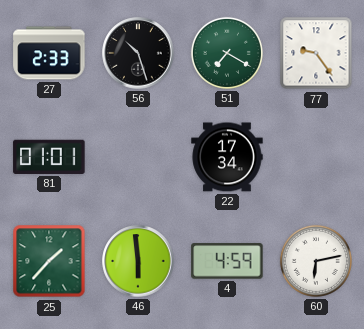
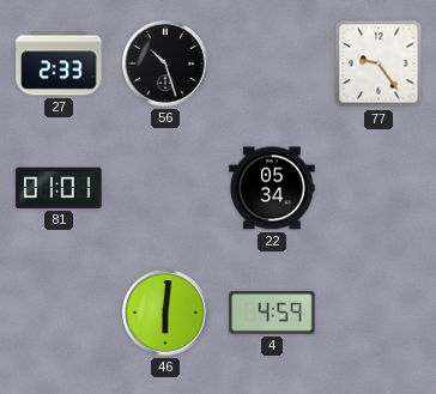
51: 7:20 -> none
22: 17:34 -> 05:34
25: 1:37 -> none
46: 5:59 -> 6:01
60: 6:13 -> none
